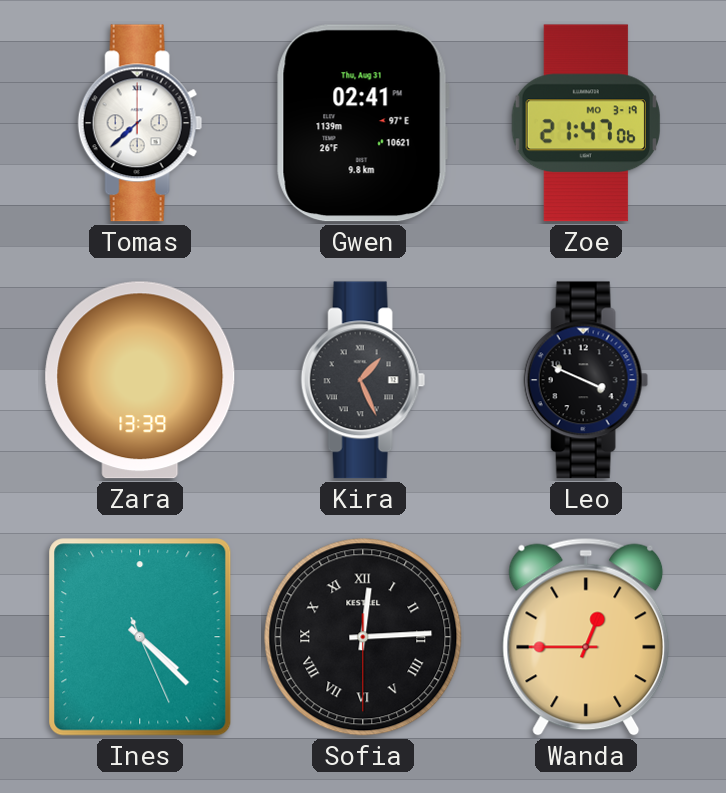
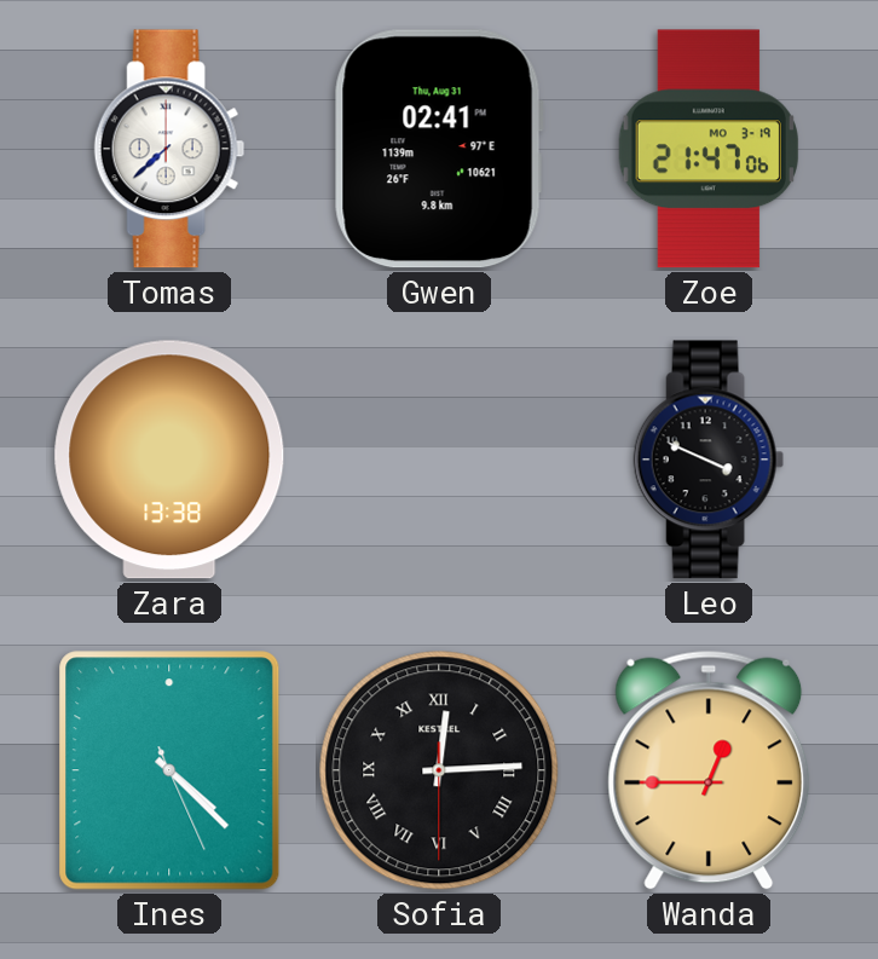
Zara: 13:39 -> 13:38
Kira: 1:26 -> none
